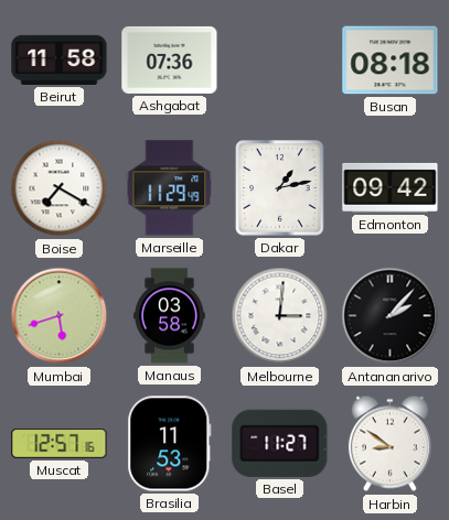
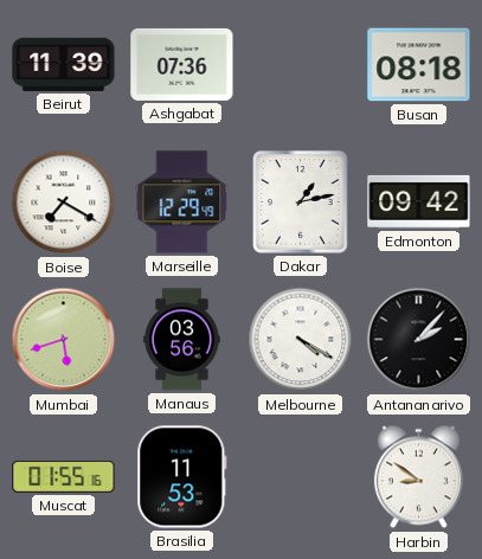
Beirut: 11:58 -> 11:39
Marseille: 11:29 -> 12:29
Manaus: 03:58 -> 03:56
Melbourne: 3:01 -> 4:20
Muscat: 12:57 -> 01:55
Basel: 11:27 -> none
